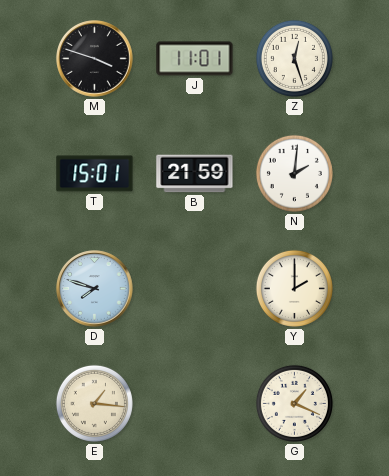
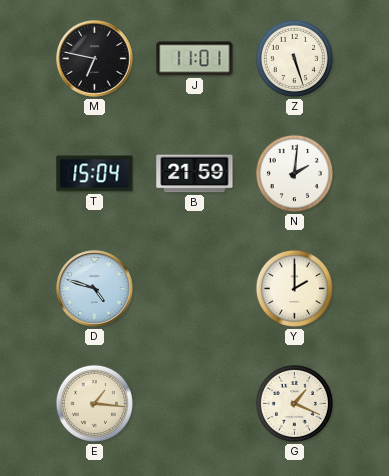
M: 3:48 -> 6:47
Z: 12:27 -> 5:27
T: 15:01 -> 15:04
D: 7:48 -> 4:48
